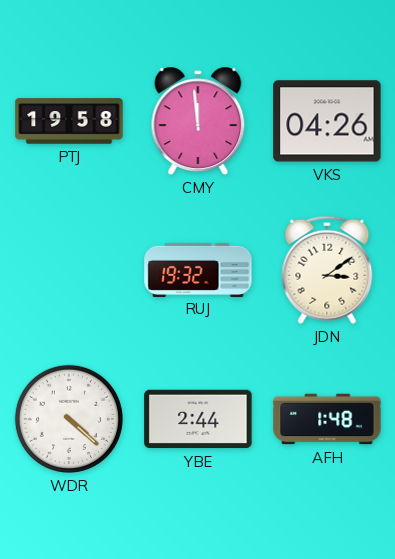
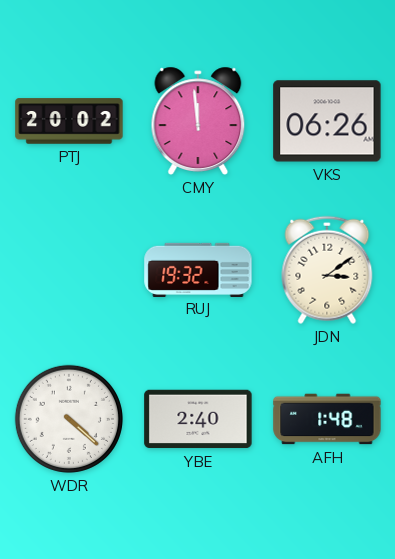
PTJ: 19:58 -> 20:02
VKS: 04:26 -> 06:26
YBE: 2:44 -> 2:40
